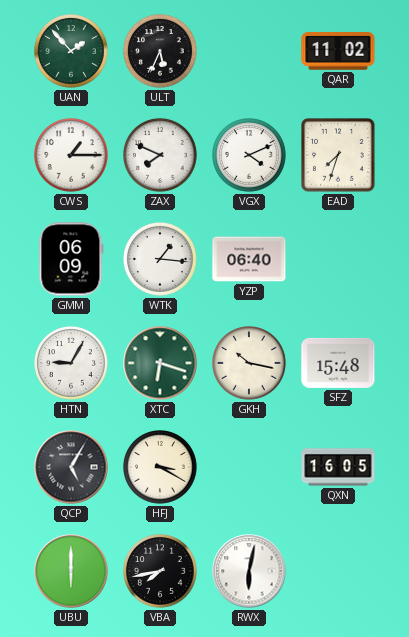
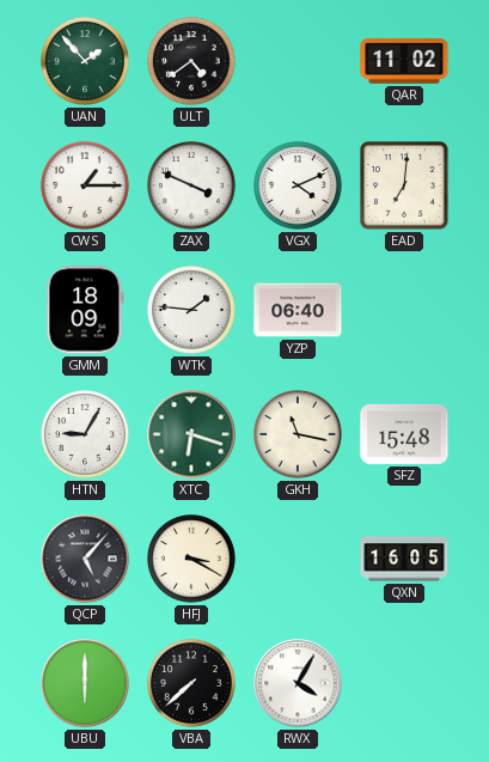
ULT: 5:34 -> 4:39
ZAX: 7:49 -> 3:49
EAD: 7:33 -> 7:01
GMM: 06:09 -> 18:09
WTK: 1:16 -> 1:46
GKH: 10:17 -> 11:17
QCP: 5:05 -> 5:07
VBA: 7:43 -> 7:38
RWX: 6:02 -> 4:05
